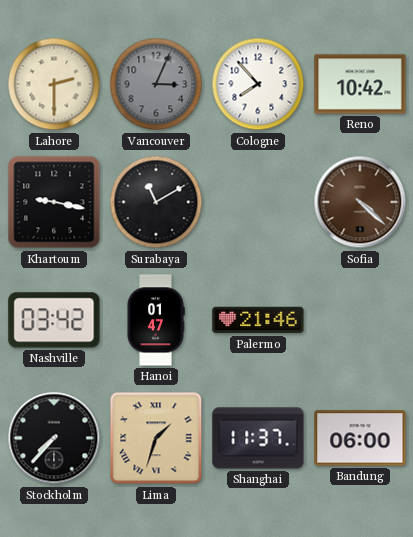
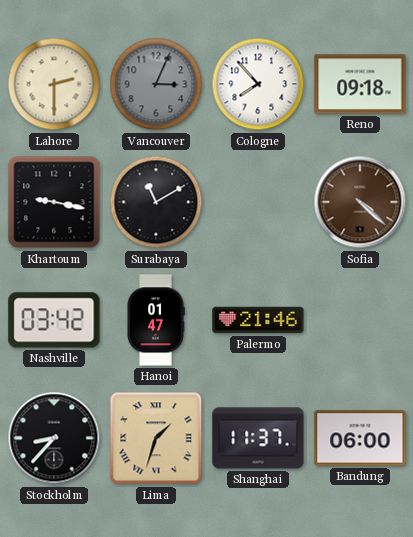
Reno: 10:42 -> 09:18
Stockholm: 7:37 -> 8:37
